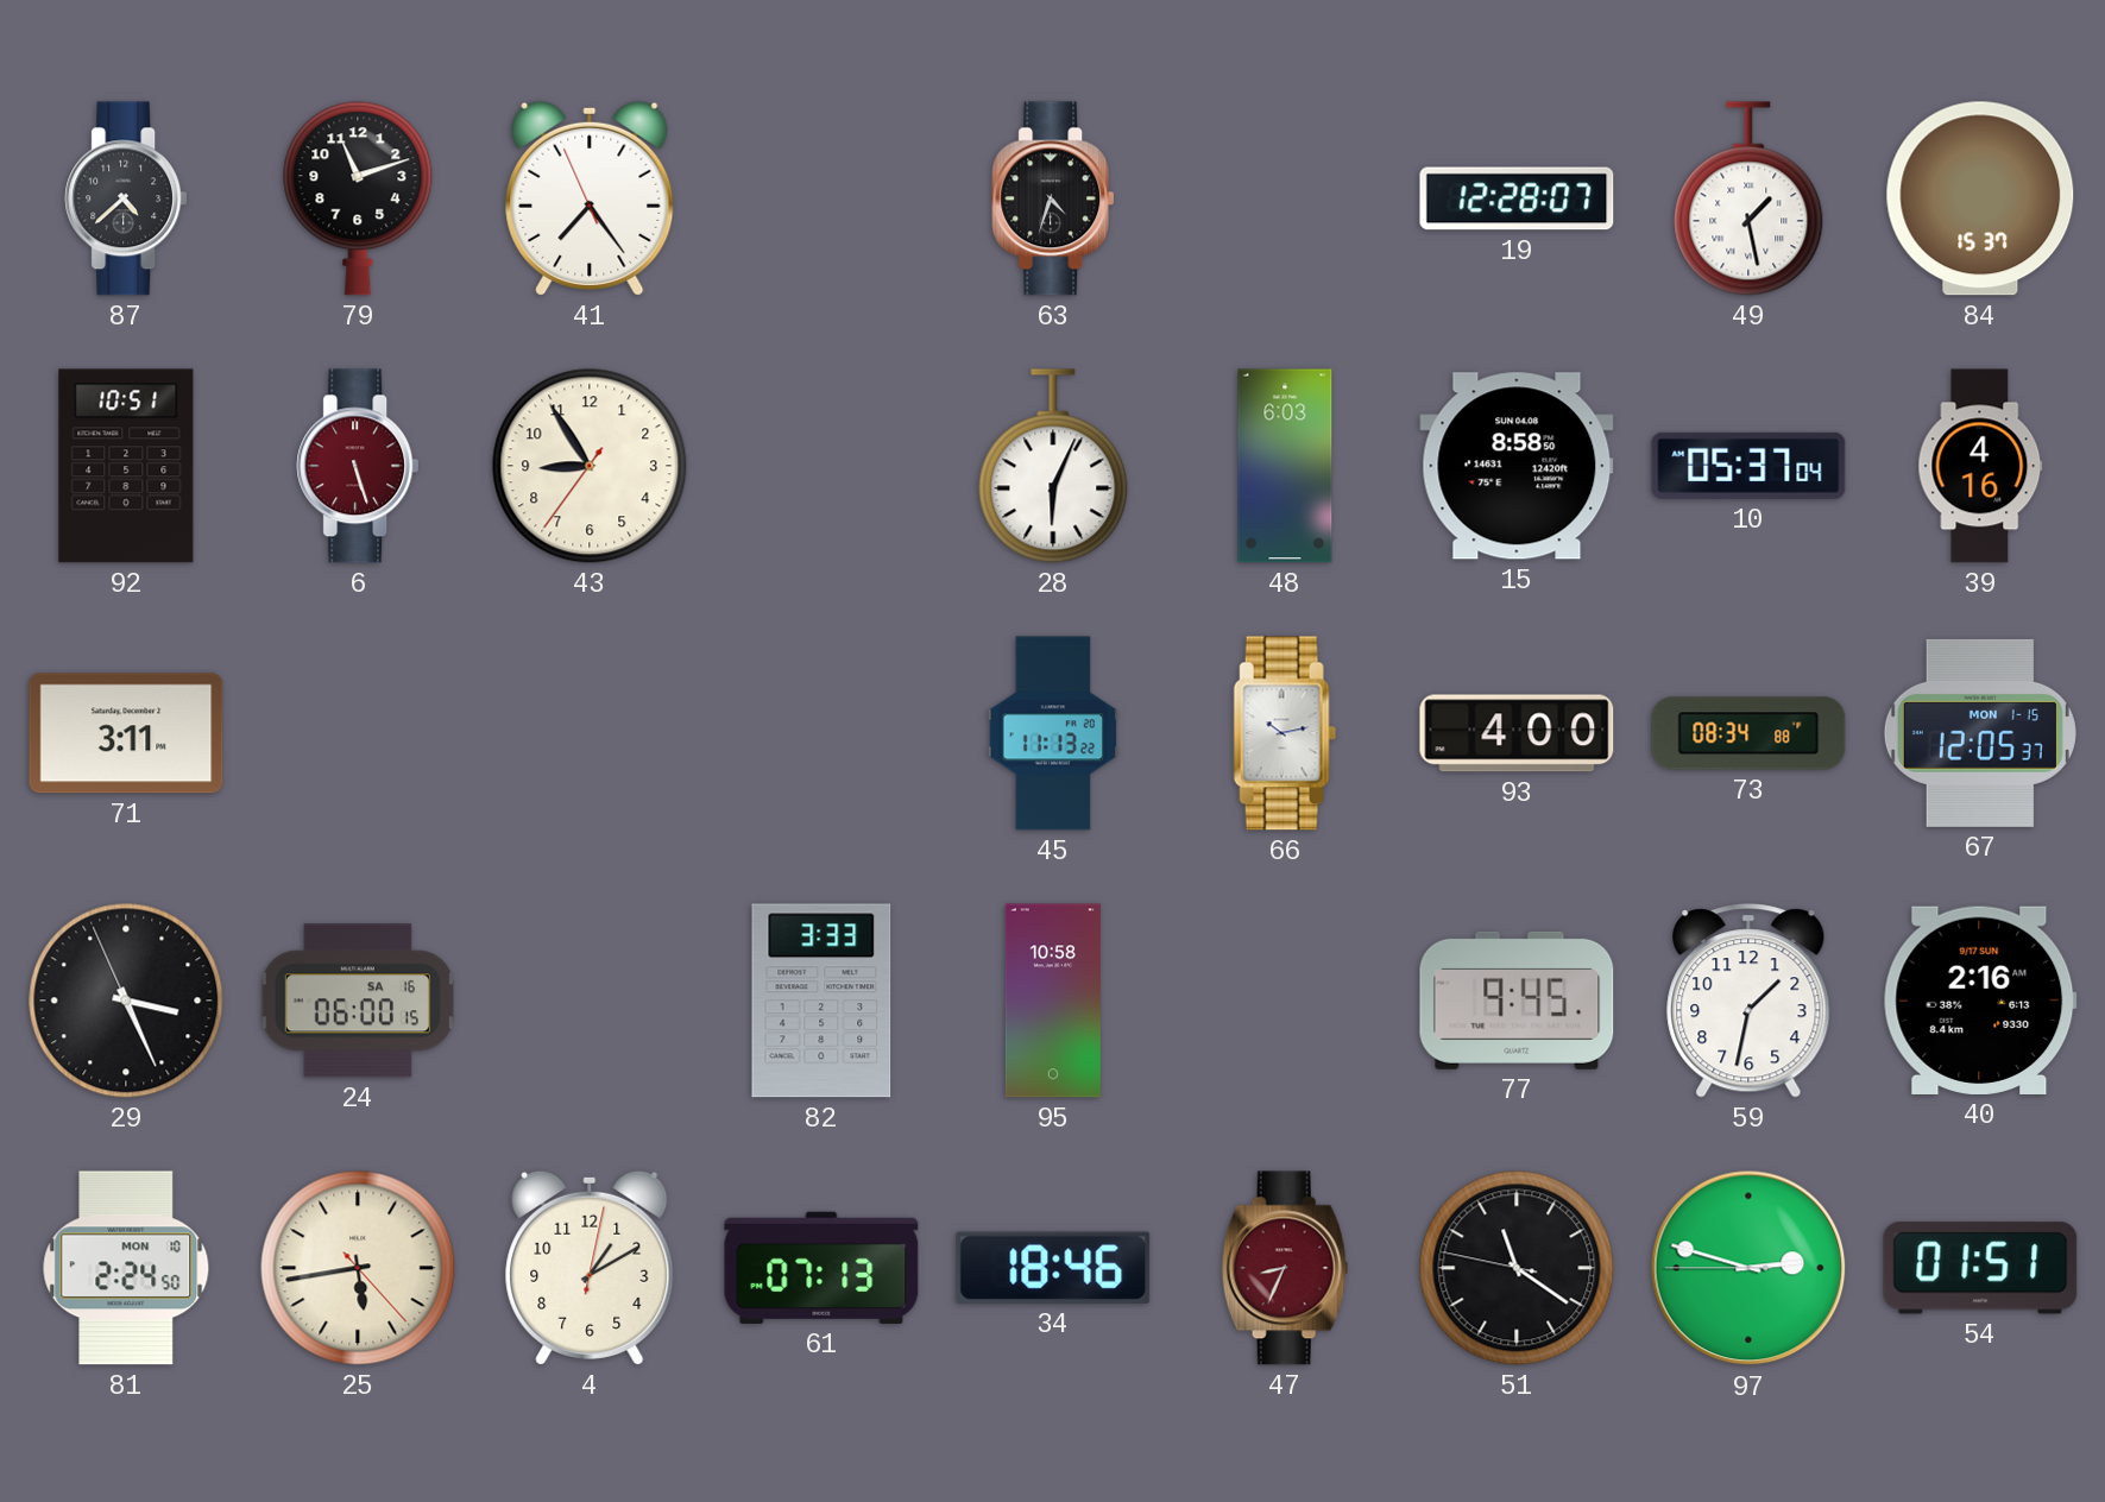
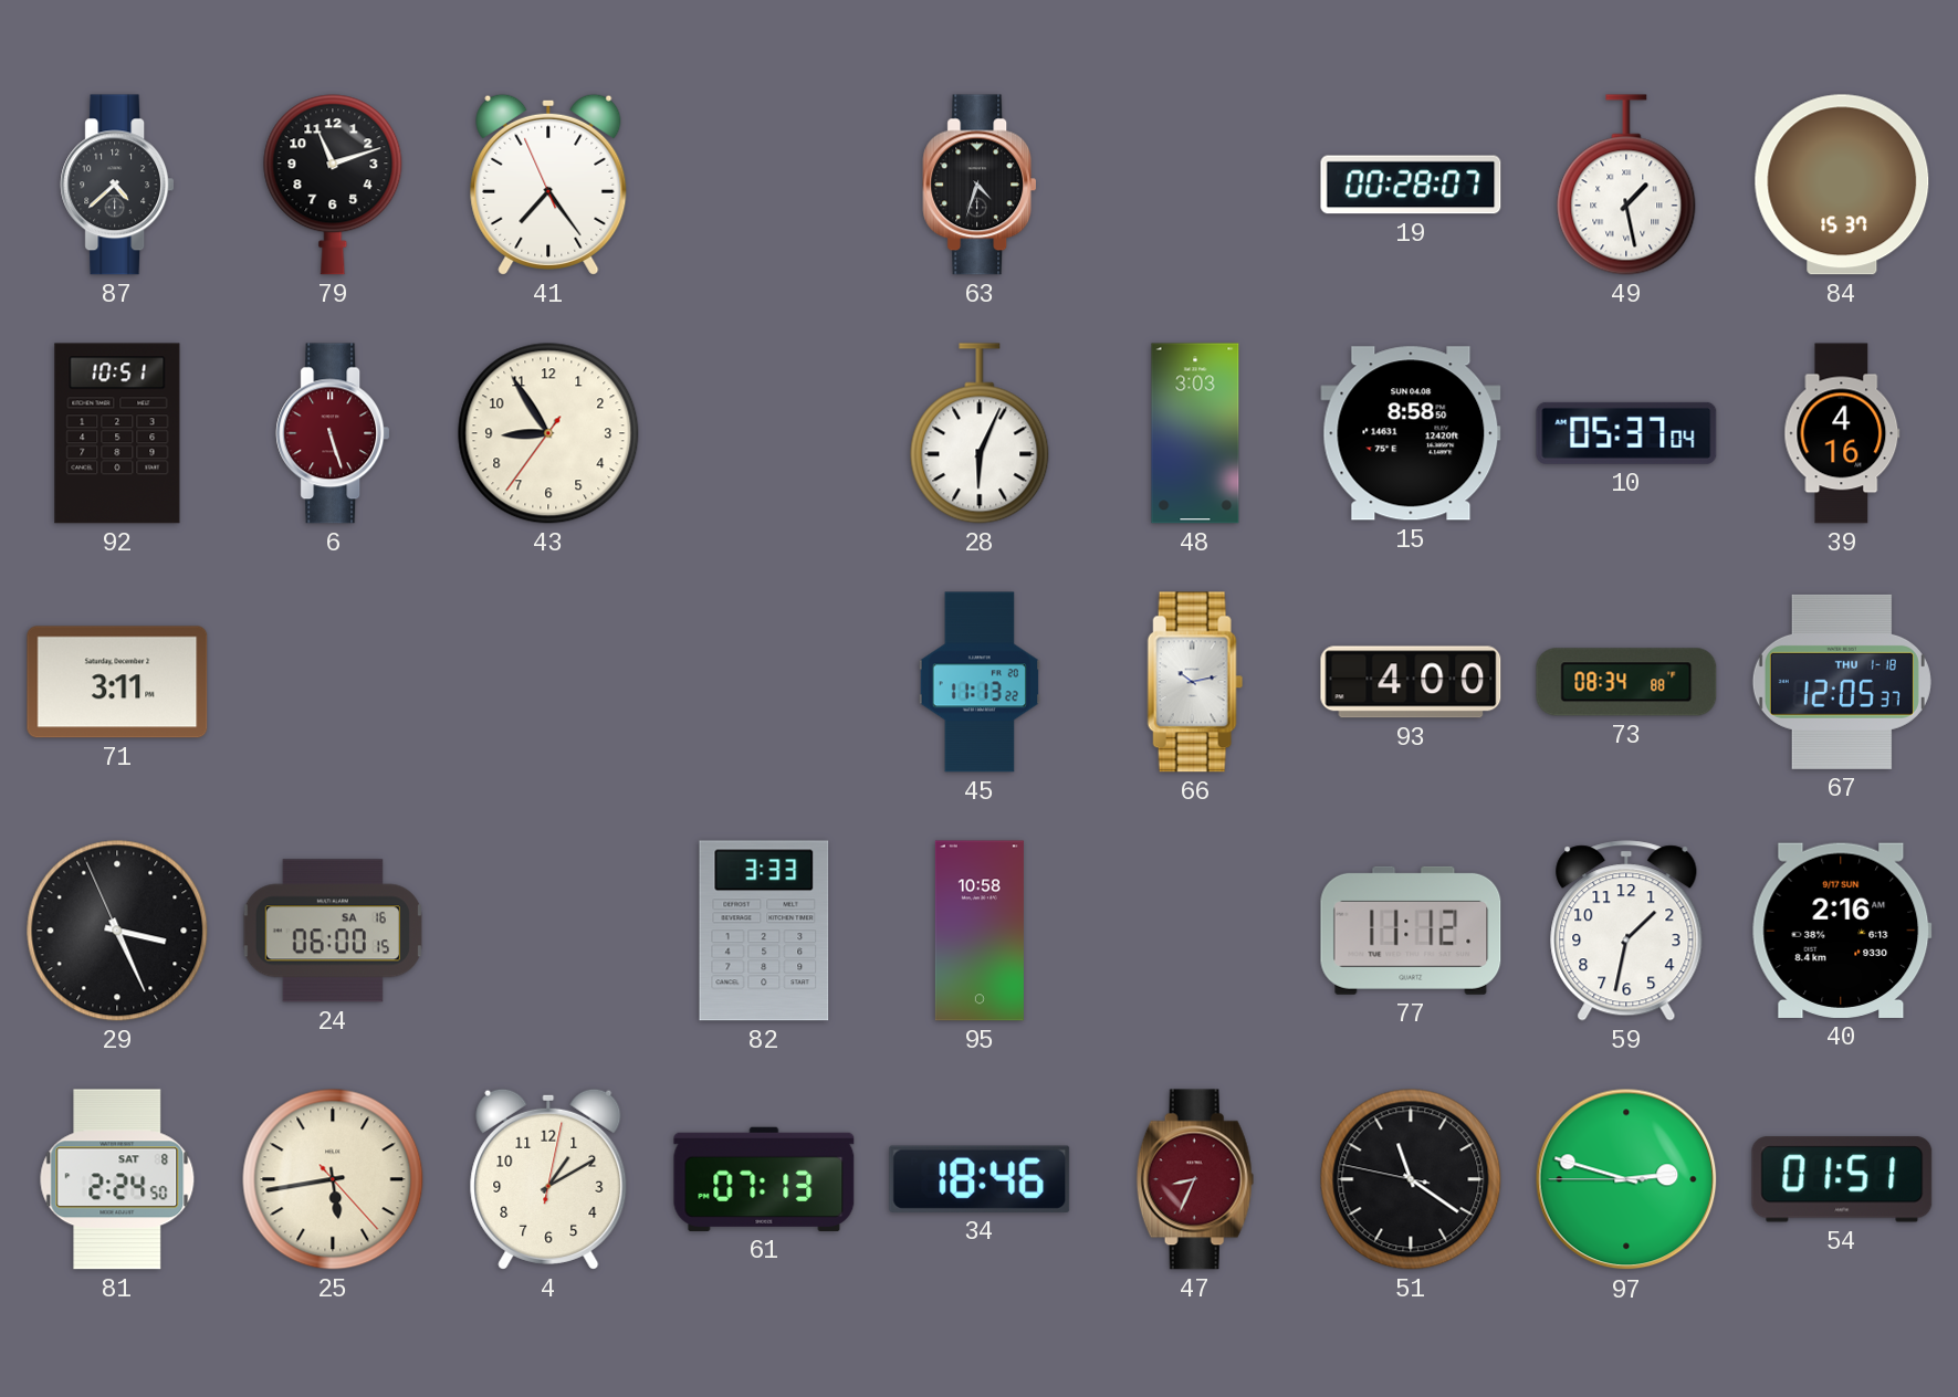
19: 12:28 -> 00:28
48: 6:03 -> 3:03
67 date: MON 1-15 -> THU 1-18
77: 9:45 -> 11:12
81 date: MON 10 -> SAT 8
